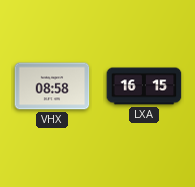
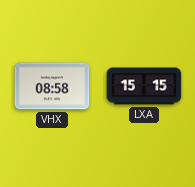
LXA: 16:15 -> 15:15
